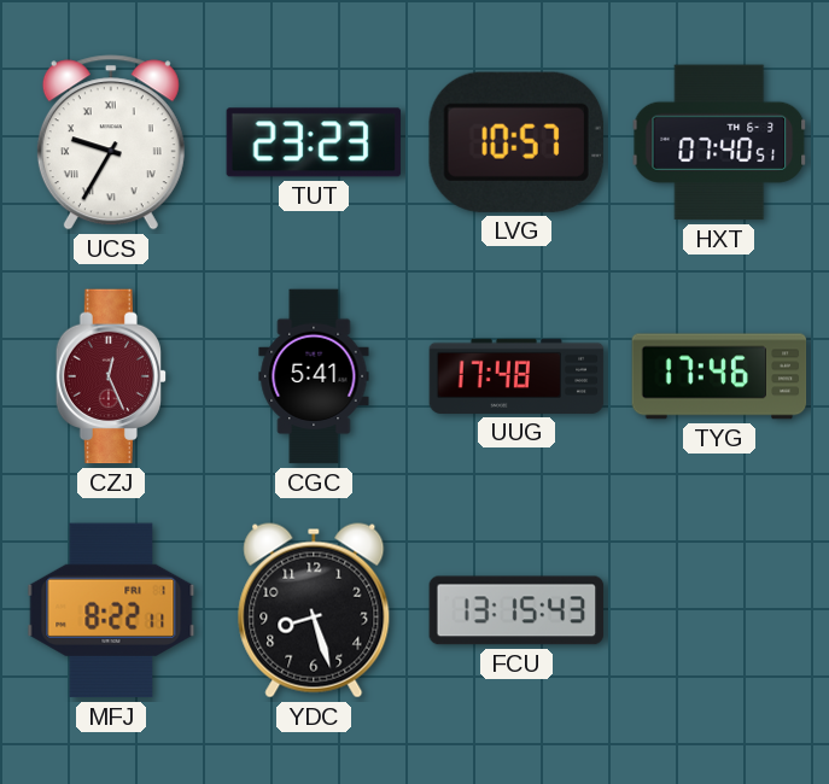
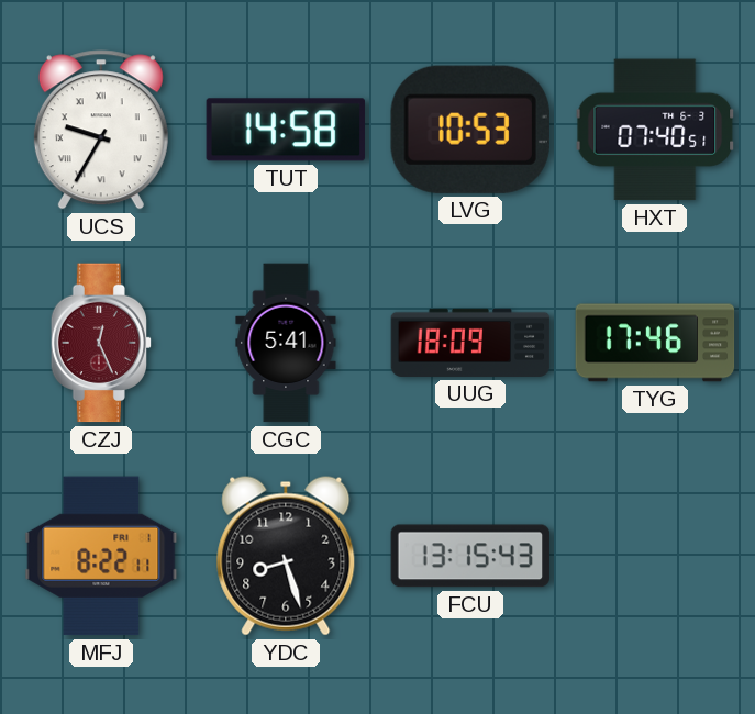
TUT: 23:23 -> 14:58
LVG: 10:57 -> 10:53
UUG: 17:48 -> 18:09
